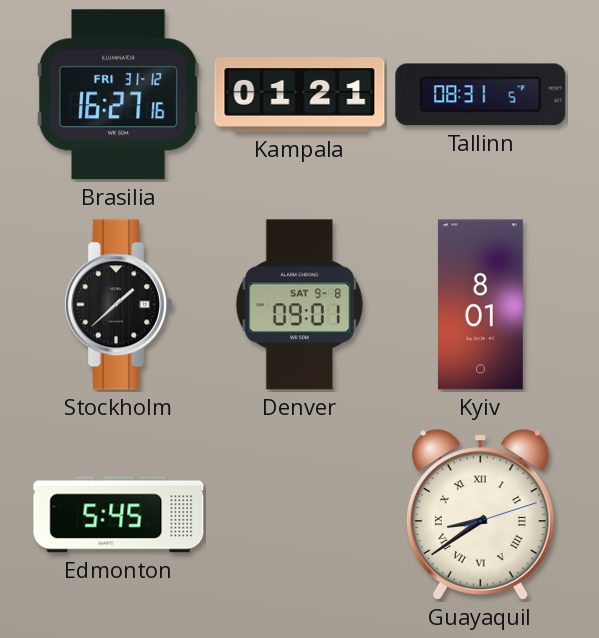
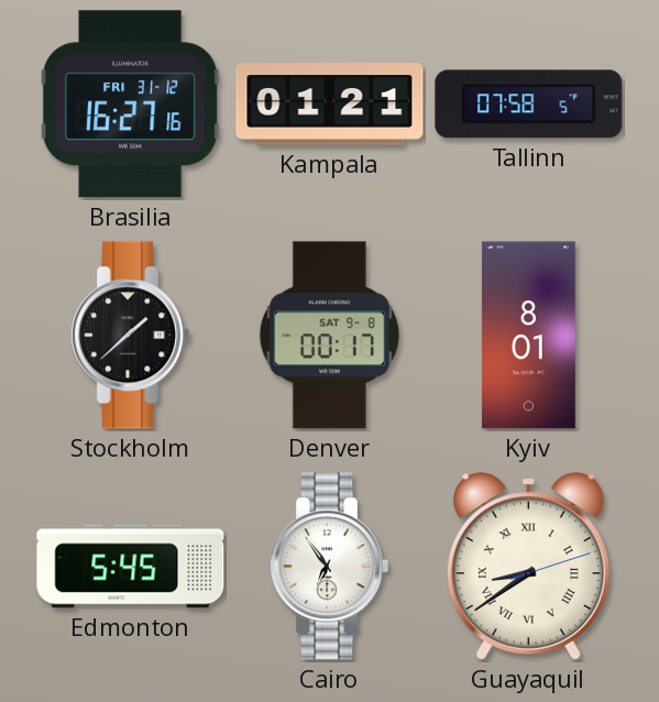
Tallinn: 08:31 -> 07:58
Denver: 09:01 -> 00:17
Cairo: none -> 6:54
